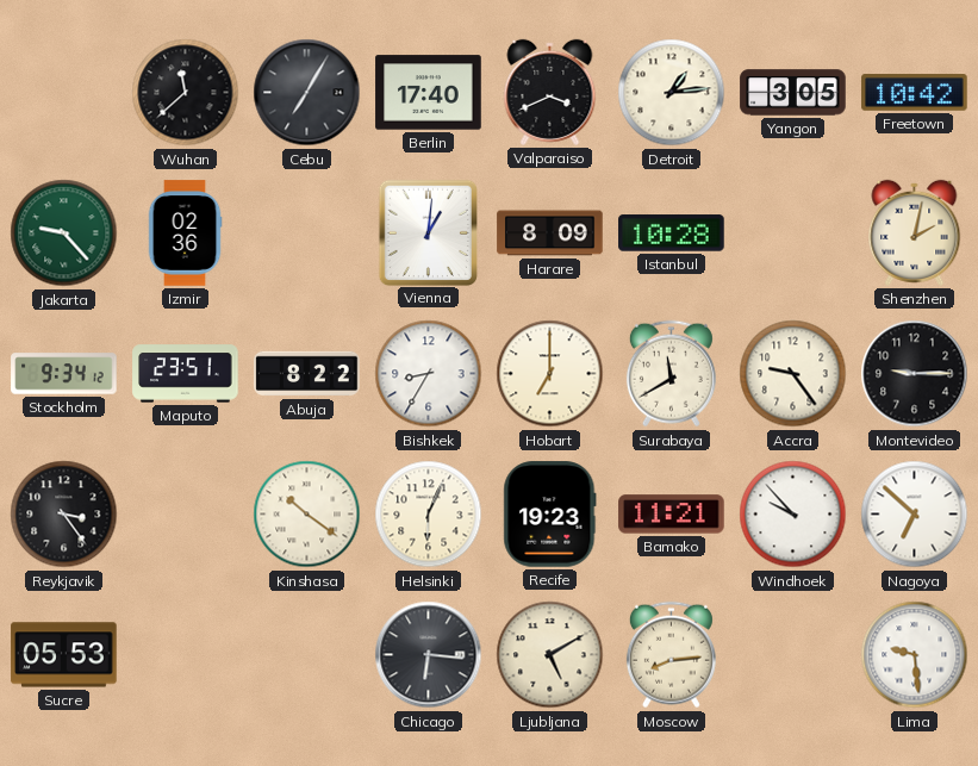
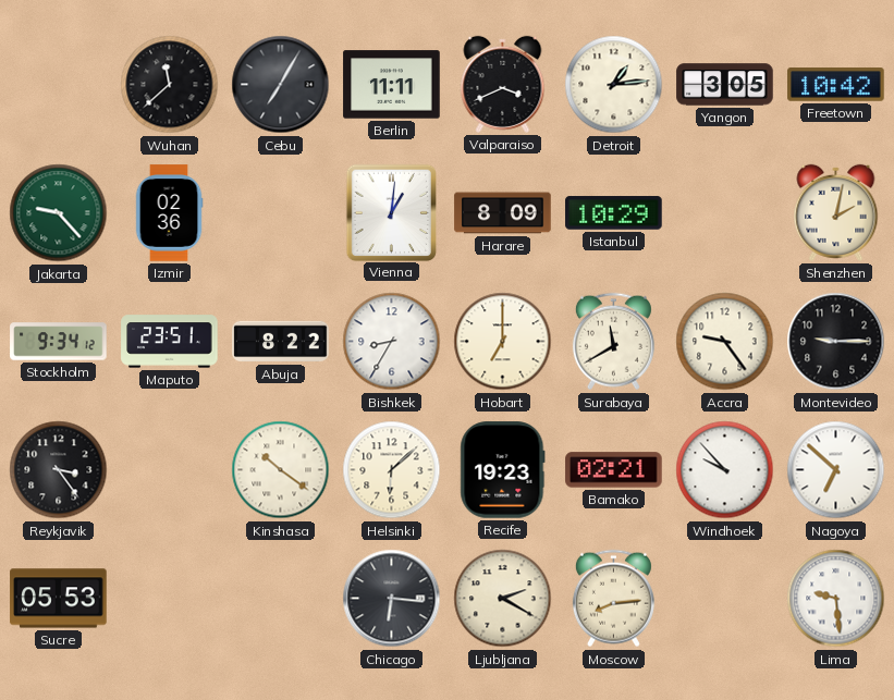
Berlin: 17:40 -> 11:11
Istanbul: 10:28 -> 10:29
Helsinki: 6:04 -> 6:08
Bamako: 11:21 -> 02:21
Ljubljana: 5:10 -> 2:20
